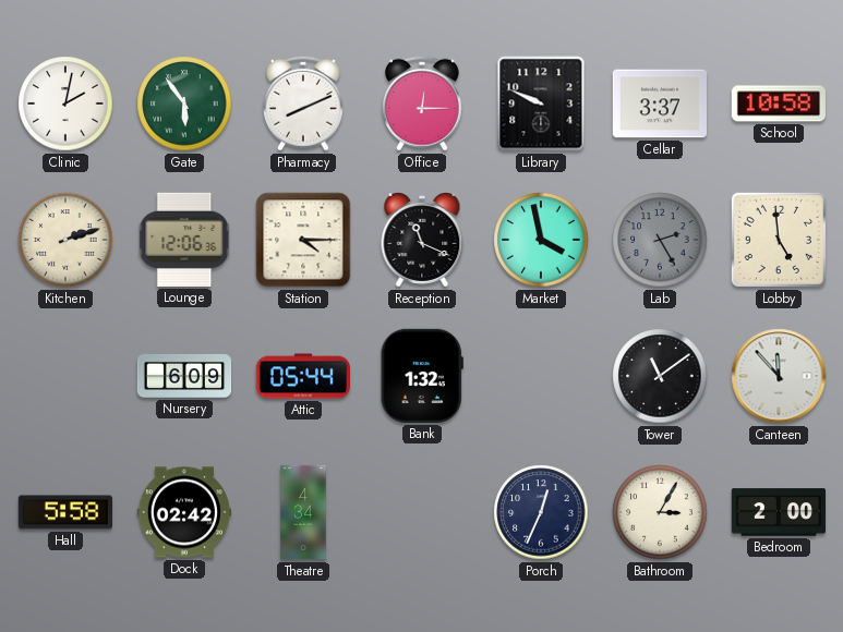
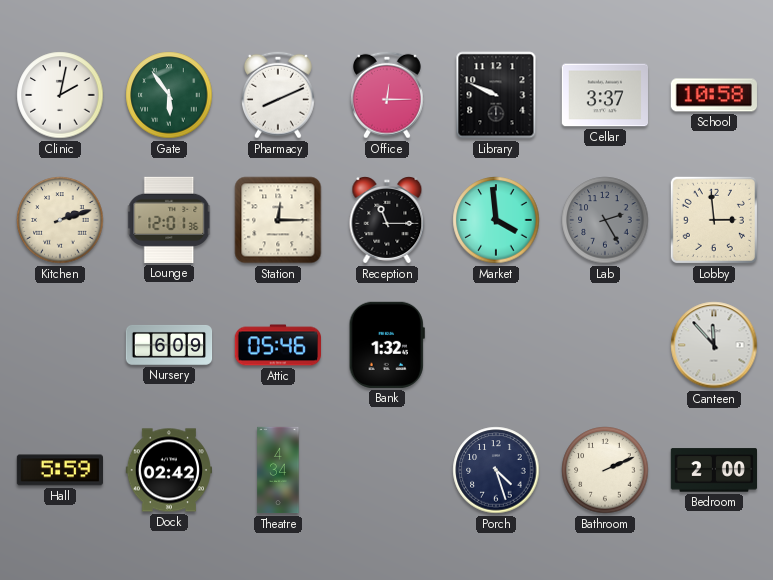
Lounge: 12:06 -> 12:01
Station: 4:15 -> 12:15
Reception: 11:19 -> 11:15
Market: 3:58 -> 3:59
Lobby: 4:59 -> 2:59
Attic: 05:44 -> 05:46
Tower: 11:09 -> none
Hall: 5:58 -> 5:59
Porch: 12:34 -> 4:27
Bathroom: 3:05 -> 2:11
